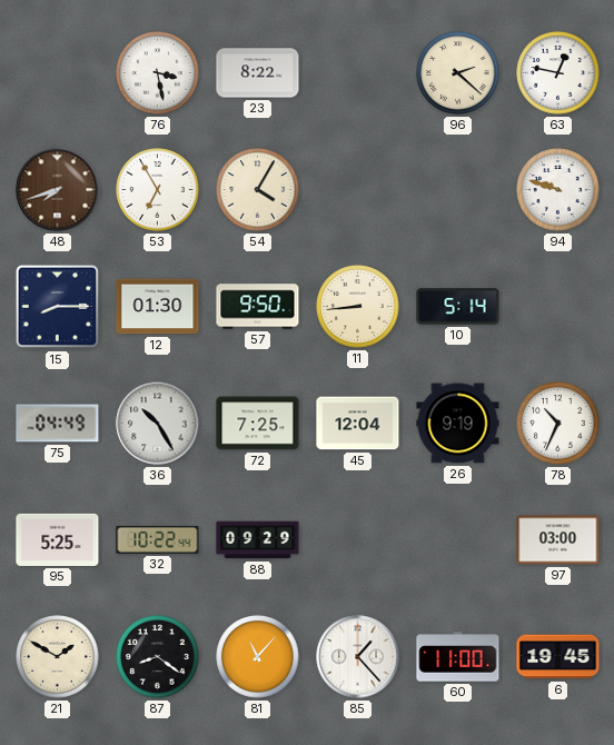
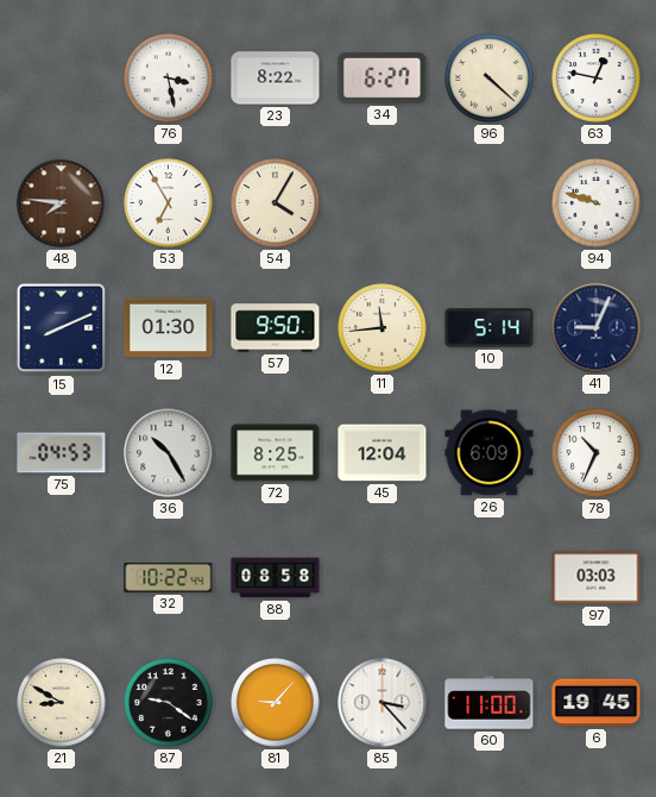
34: none -> 6:27
96: 2:22 -> 4:22
48: 7:42 -> 7:46
15: 8:15 -> 8:11
11: 8:44 -> 11:44
41: none -> 9:04
75: 04:49 -> 04:53
72: 7:25 -> 8:25
26: 9:19 -> 6:09
95: 5:25 -> none
88: 09:29 -> 08:58
97: 03:00 -> 03:03
21: 1:50 -> 8:50
87: 8:21 -> 9:21
81: 11:07 -> 9:07
85: 1:23 -> 3:23
